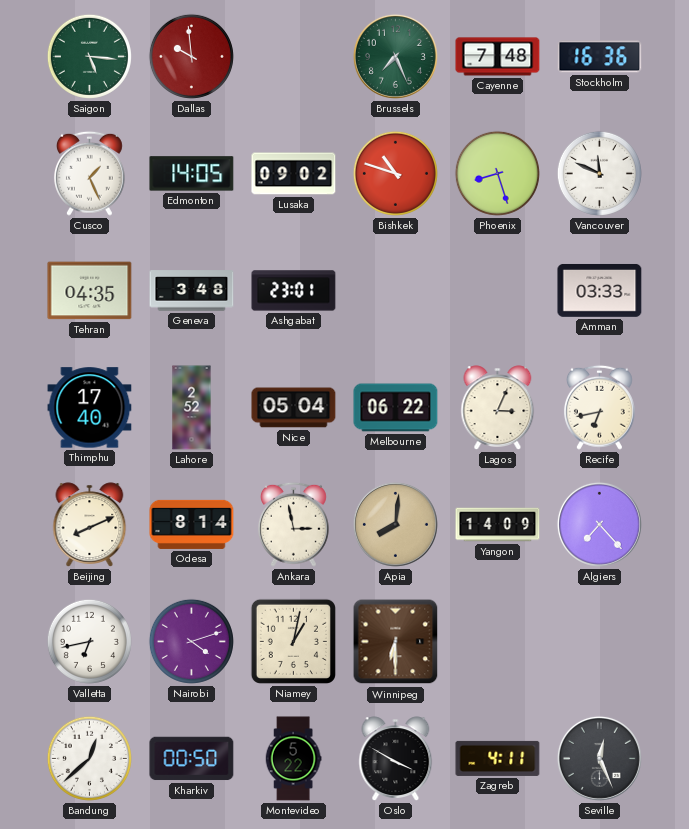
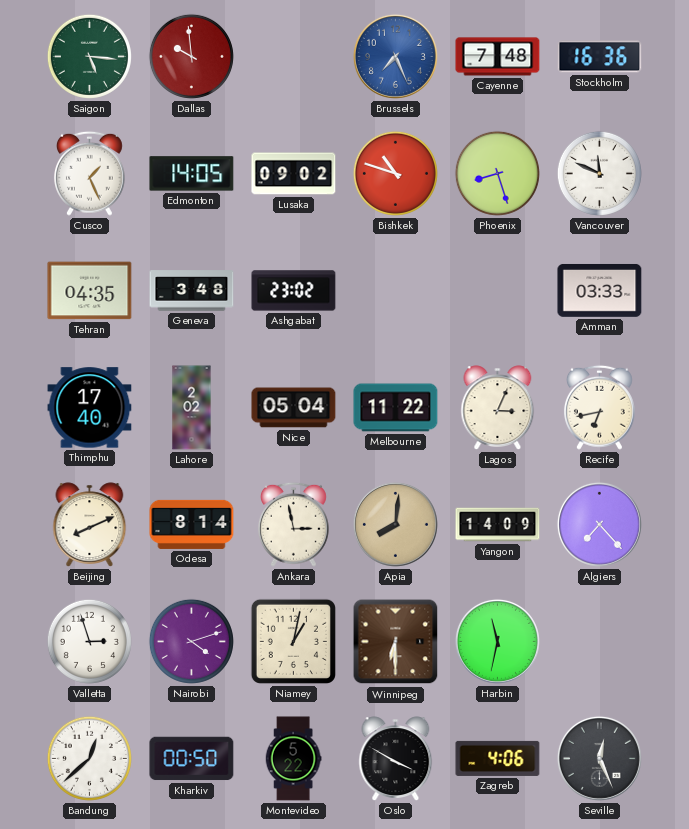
Brussels dial: green -> blue
Ashgabat: 23:01 -> 23:02
Lahore: 2:52 -> 2:02
Melbourne: 06:22 -> 11:22
Valletta: 6:43 -> 2:57
Harbin: none -> 11:32
Zagreb: 4:11 -> 4:06
